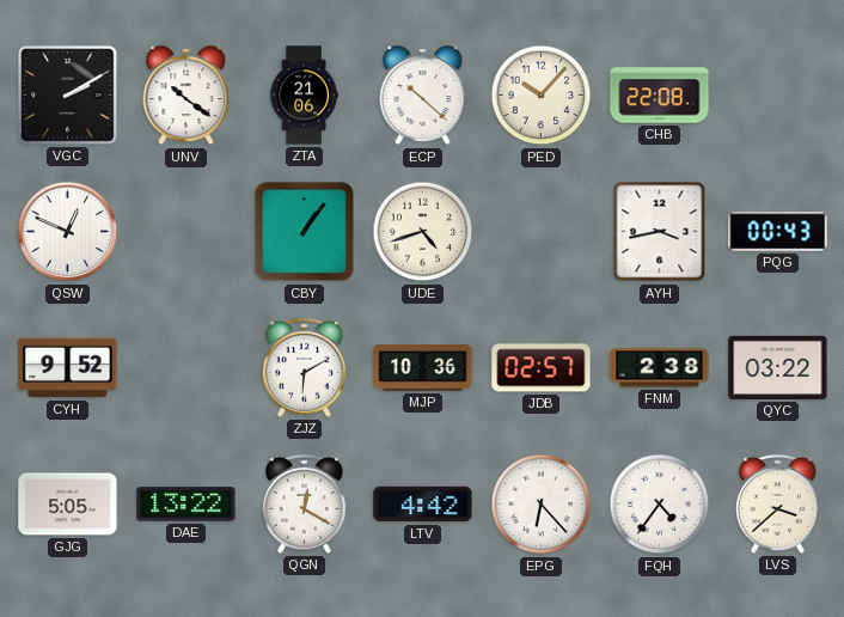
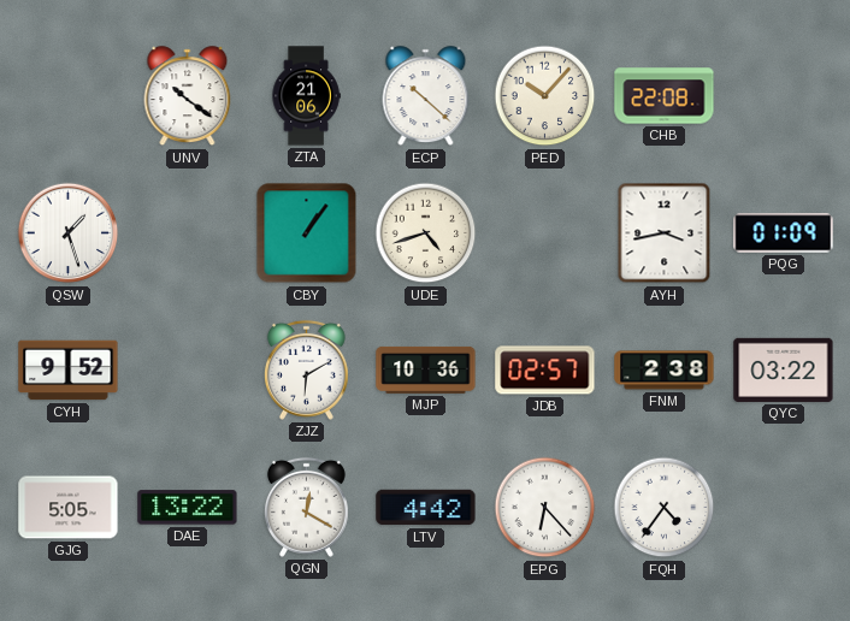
VGC: 2:10 -> none
QSW: 12:49 -> 1:27
PQG: 00:43 -> 01:09
LVS: 3:38 -> none
